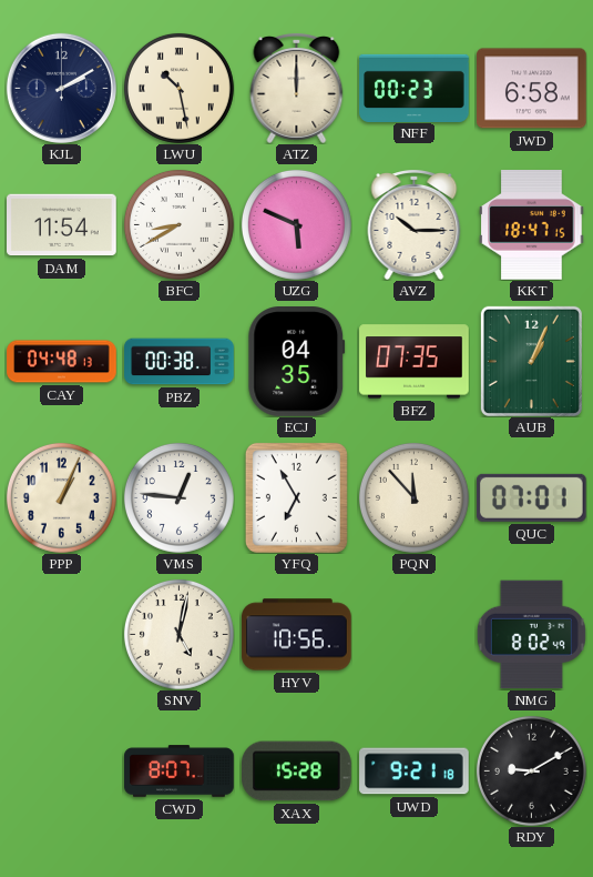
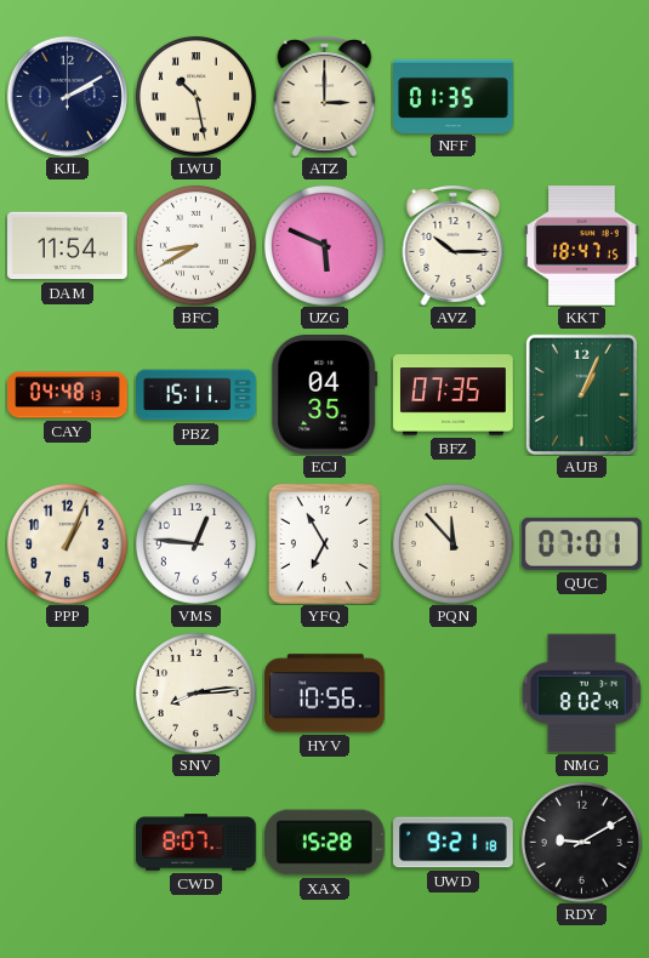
ATZ: 12:00 -> 3:00
NFF: 00:23 -> 01:35
JWD: 6:58 -> none
PBZ: 00:38 -> 15:11
SNV: 5:02 -> 8:14
